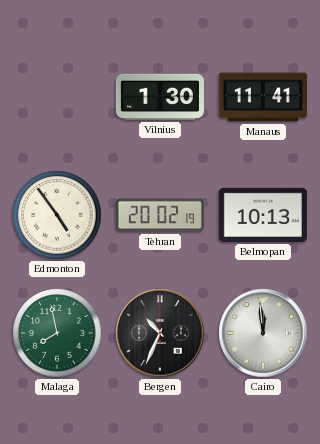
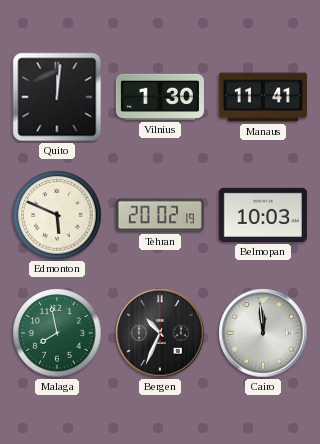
Quito: none -> 12:01
Edmonton: 4:54 -> 5:49
Belmopan: 10:13 -> 10:03
